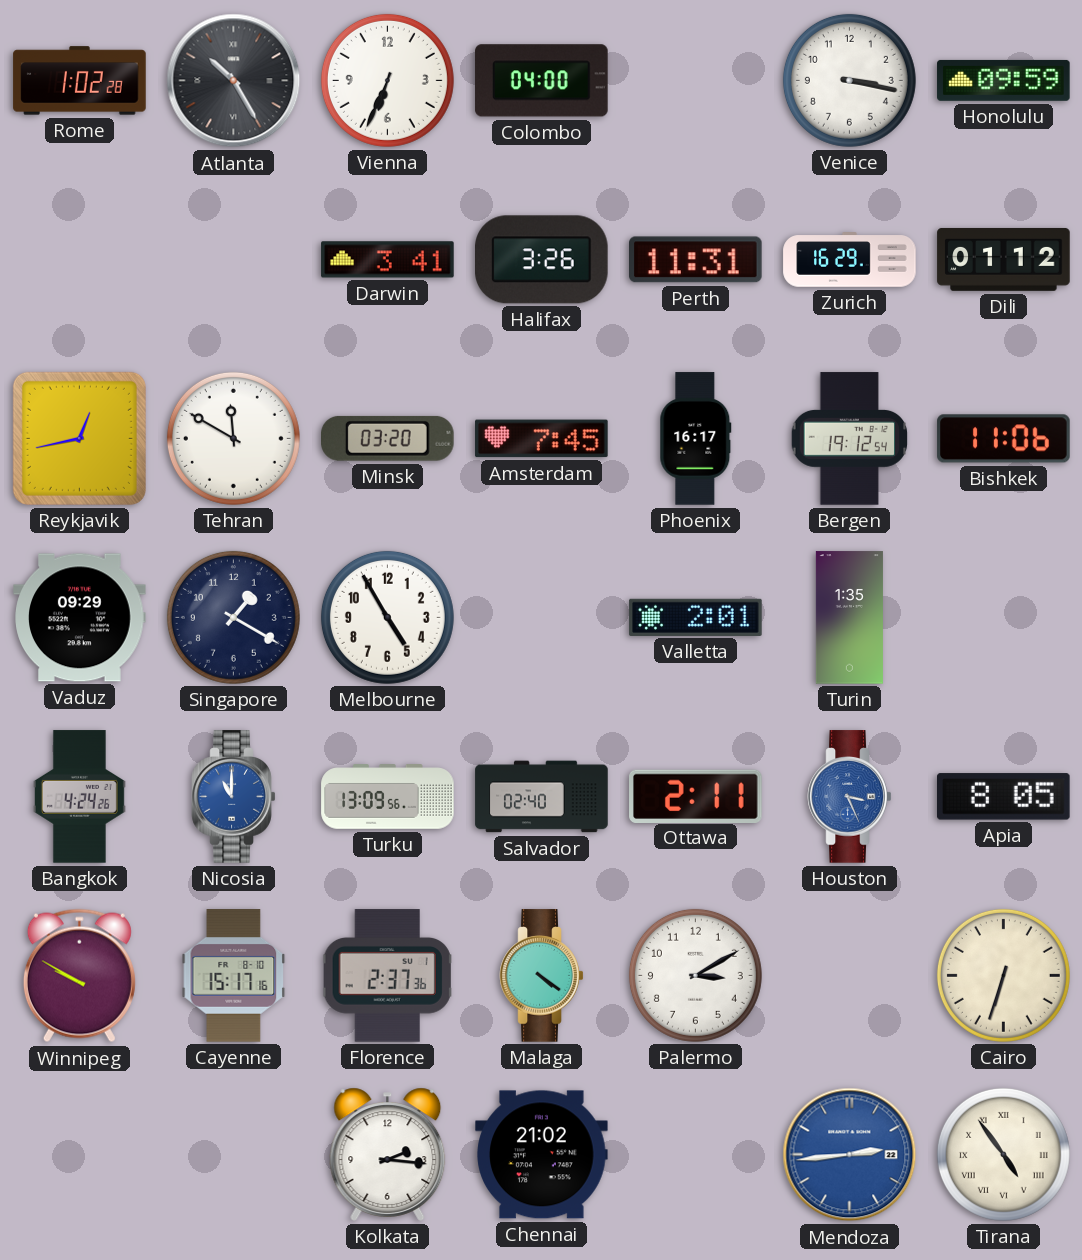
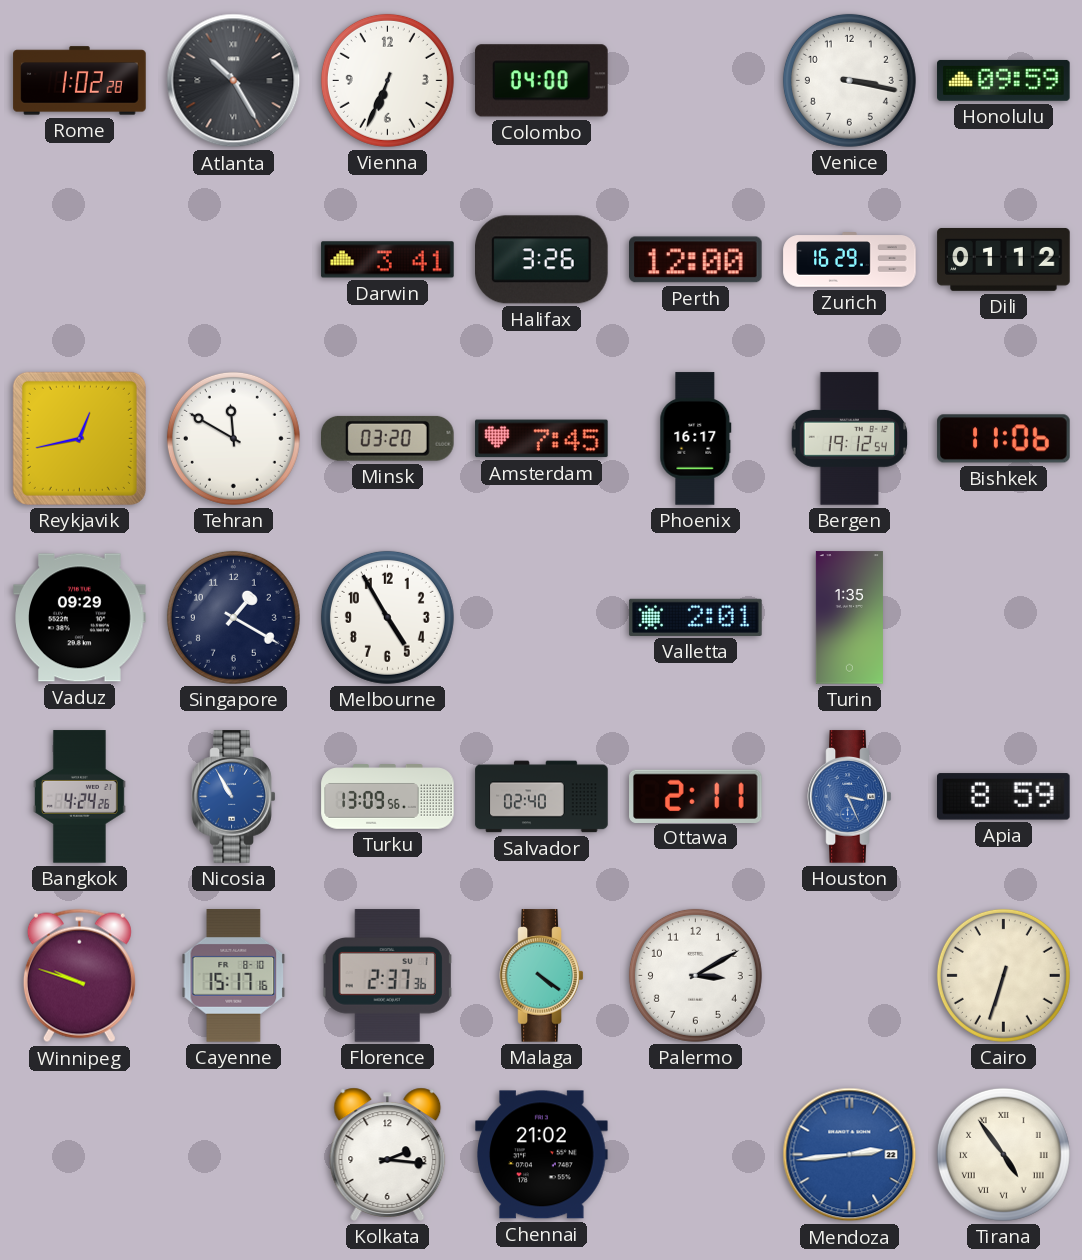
Perth: 11:31 -> 12:00
Nicosia: 11:00 -> 10:55
Apia: 8:05 -> 8:59
Winnipeg: 9:50 -> 9:48
